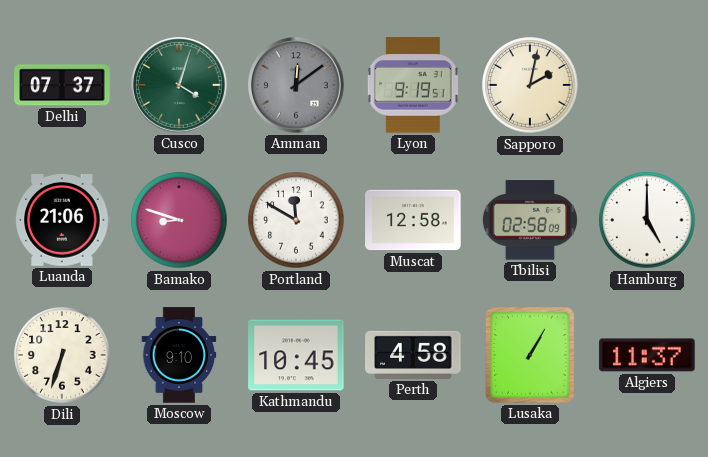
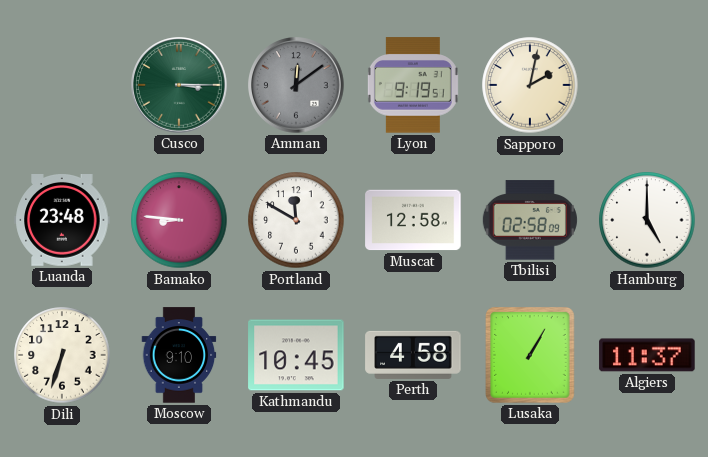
Delhi: 07:37 -> none
Cusco: 4:03 -> 3:15
Luanda: 21:06 -> 23:48
Bamako: 8:48 -> 8:46
